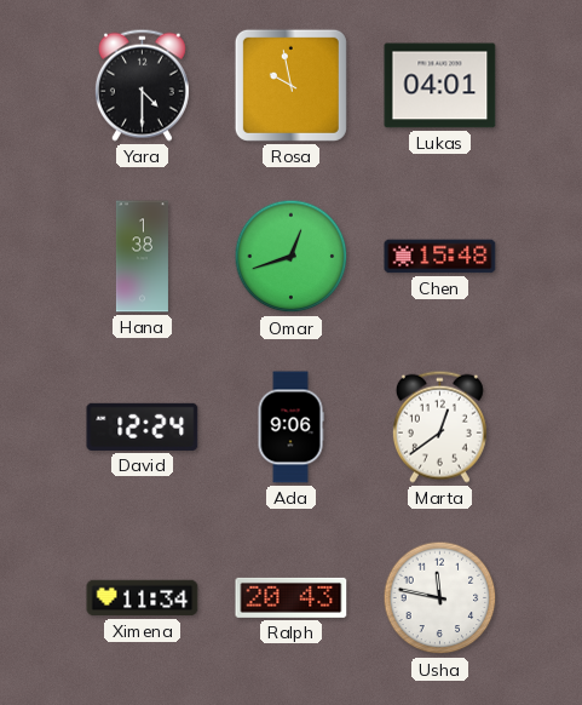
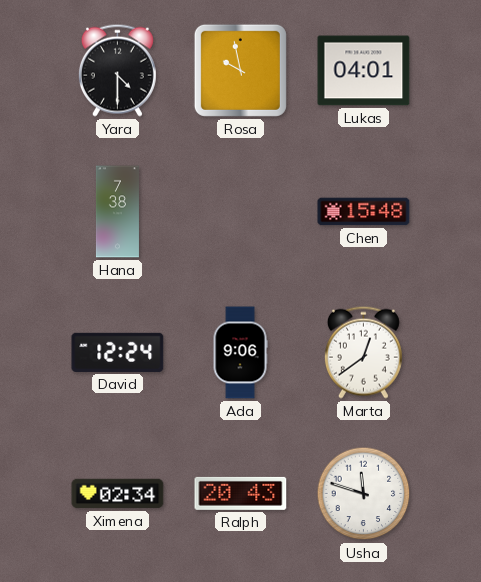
Hana: 1:38 -> 7:38
Omar: 12:42 -> none
Ximena: 11:34 -> 02:34
Usha: 11:47 -> 11:48
